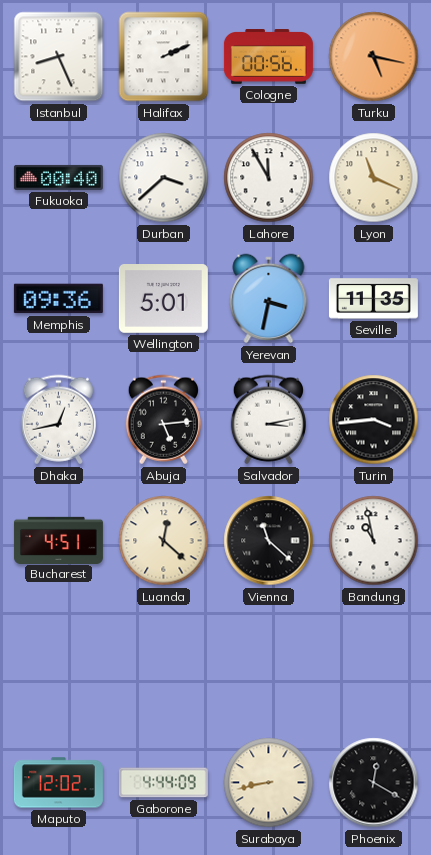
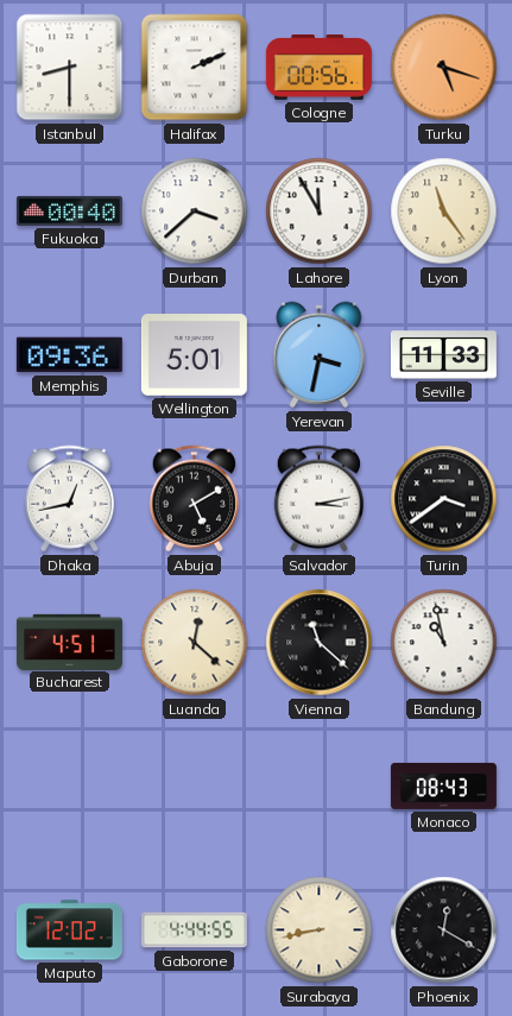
Istanbul: 8:26 -> 8:30
Turku: 5:17 -> 5:18
Lyon: 11:19 -> 11:24
Seville: 11:35 -> 11:33
Abuja: 5:14 -> 5:10
Turin: 3:44 -> 3:39
Monaco: none -> 08:43
Gaborone: 4:44:09 -> 4:44:55
